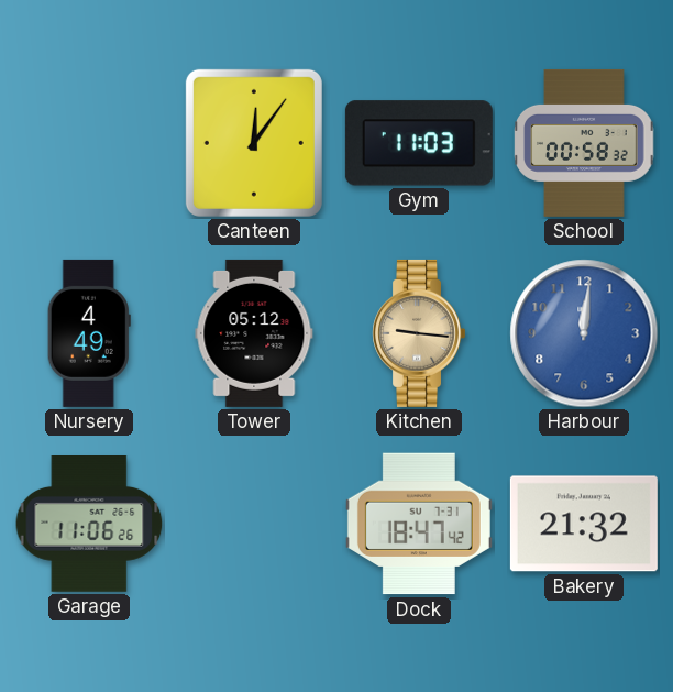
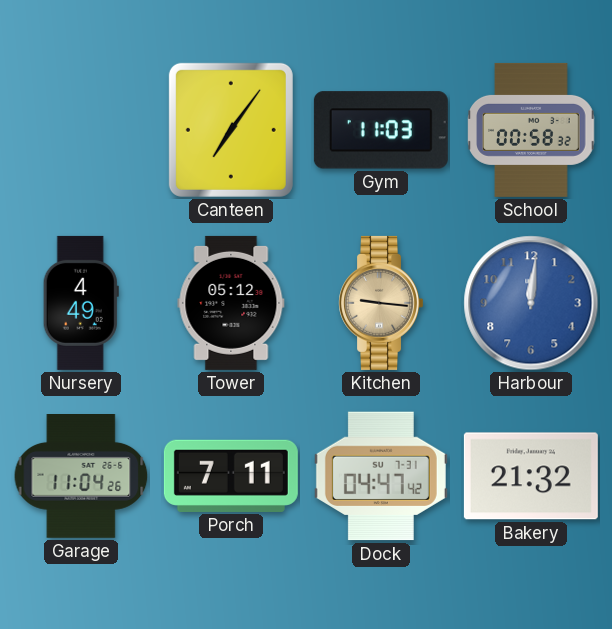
Canteen: 12:06 -> 7:06
Garage: 11:06 -> 11:04
Porch: none -> 7:11
Dock: 18:47 -> 04:47
